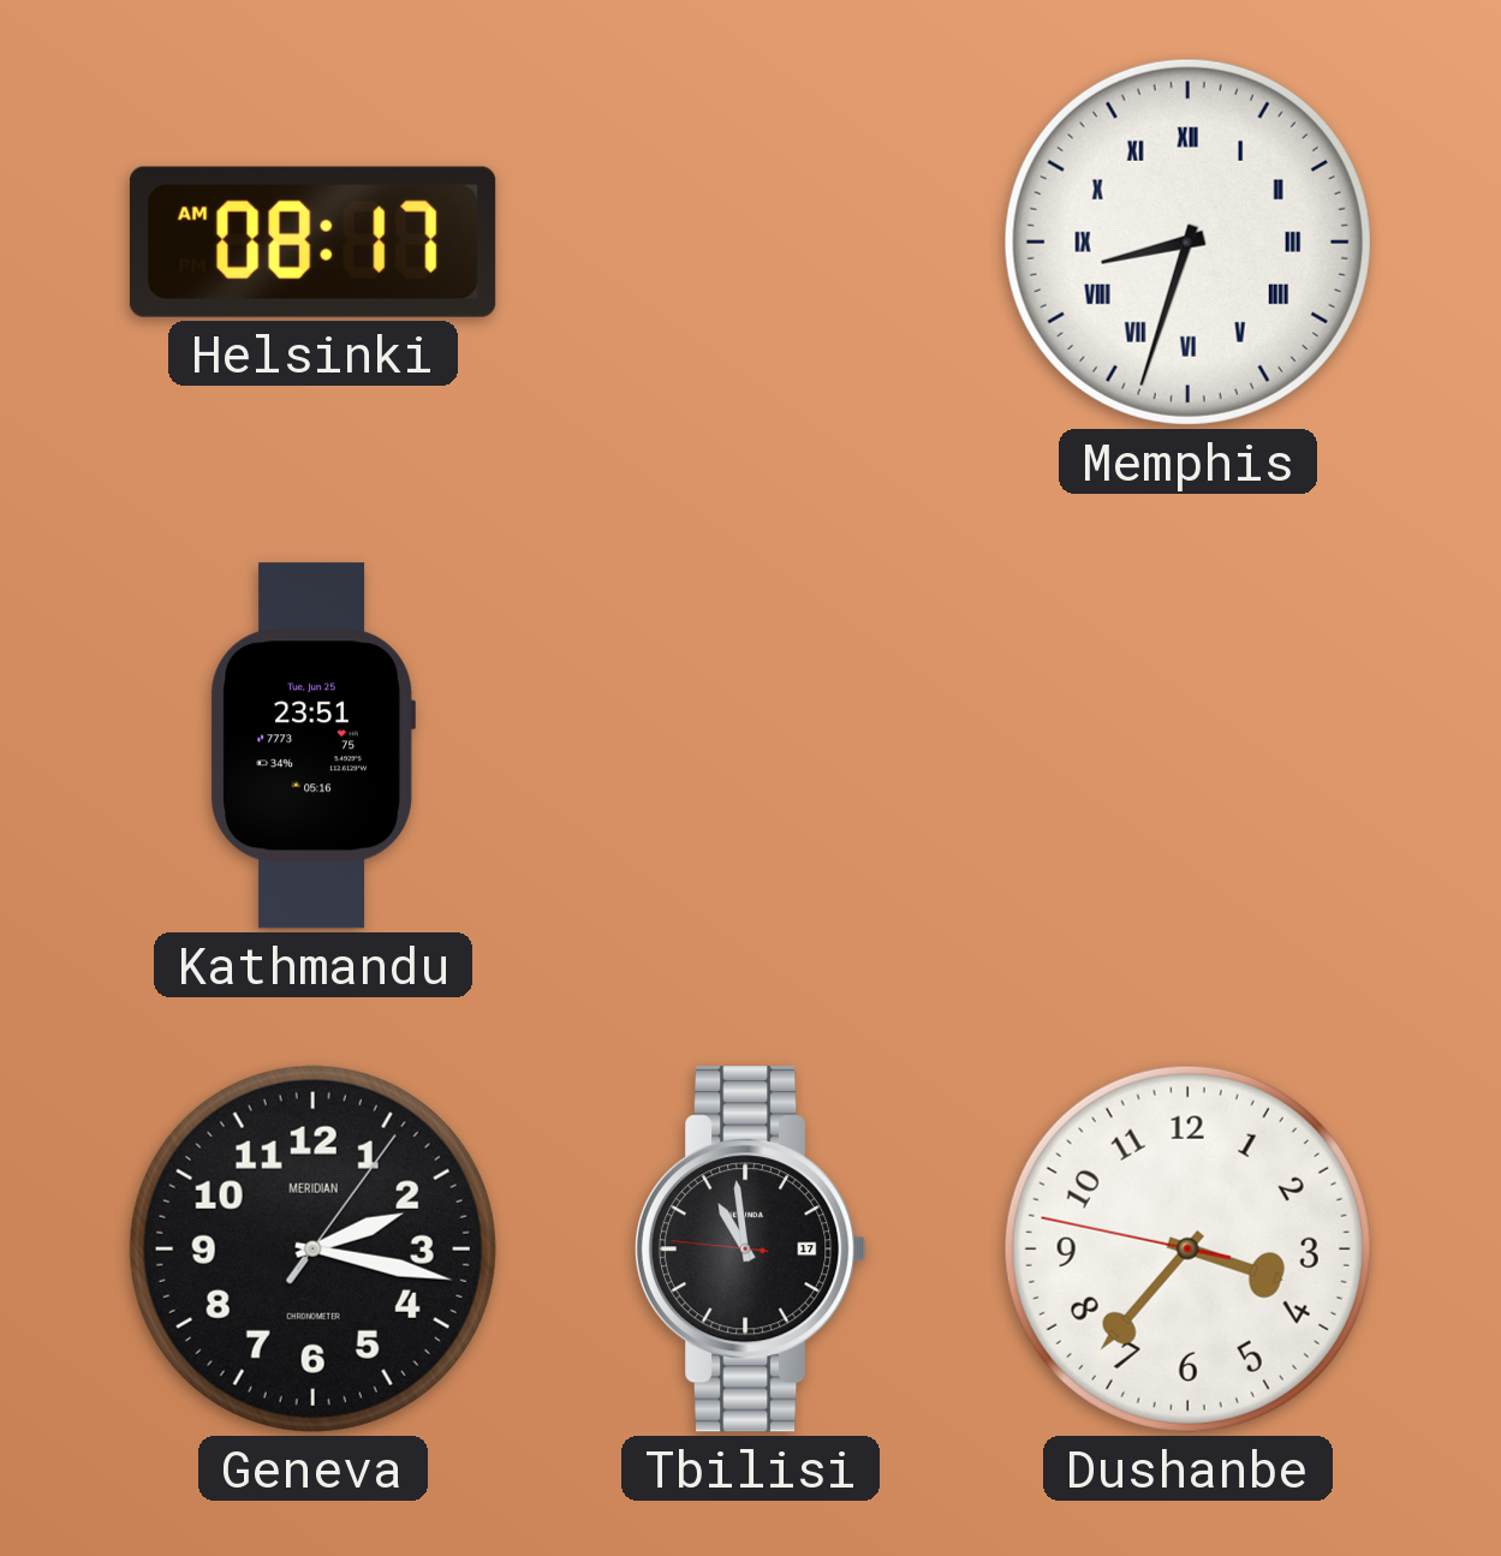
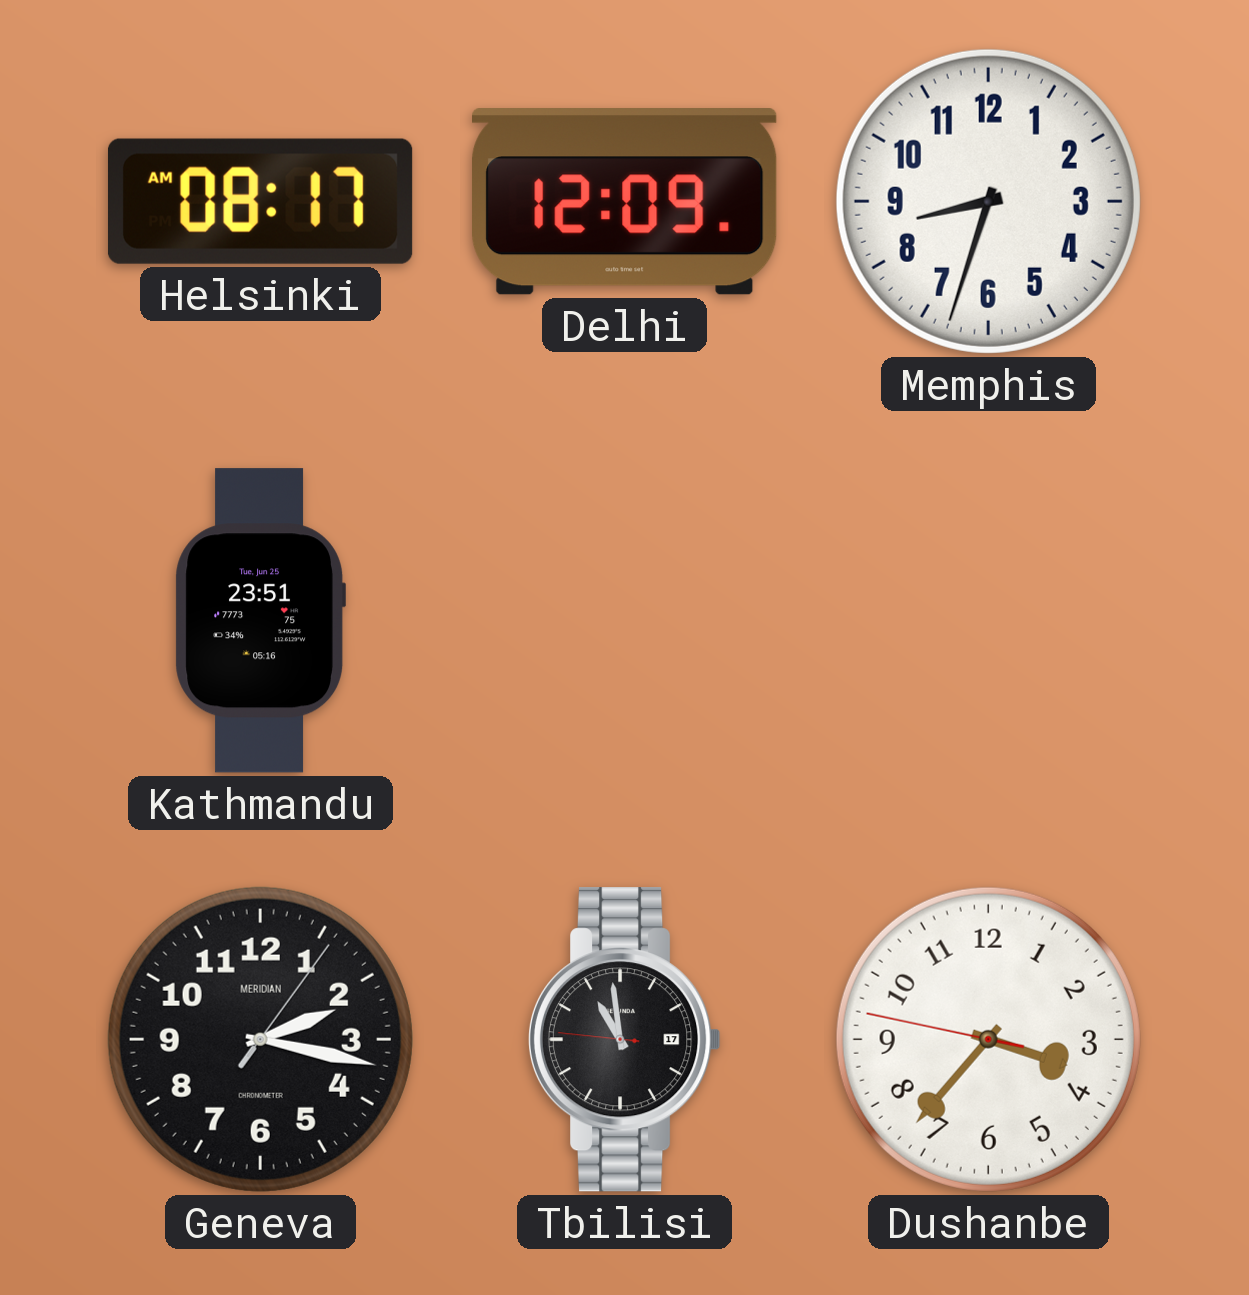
Delhi: none -> 12:09
Memphis numerals: Roman -> Arabic
